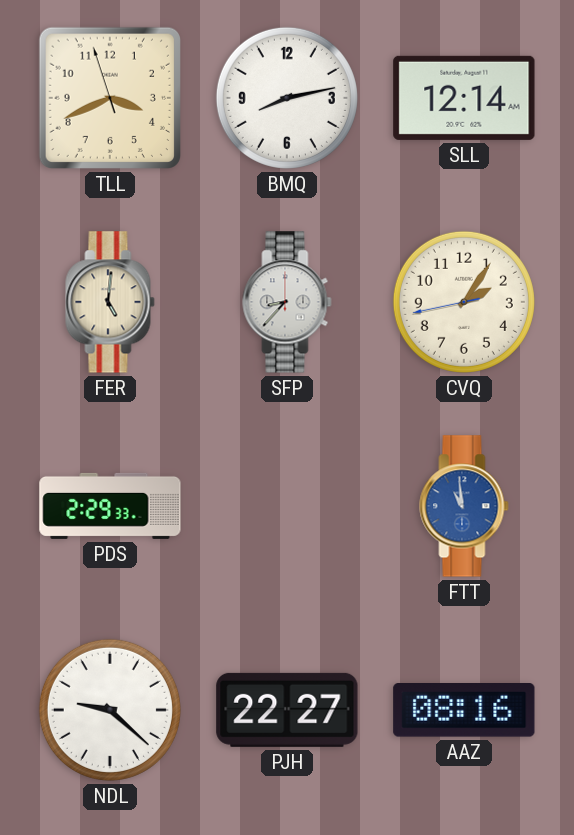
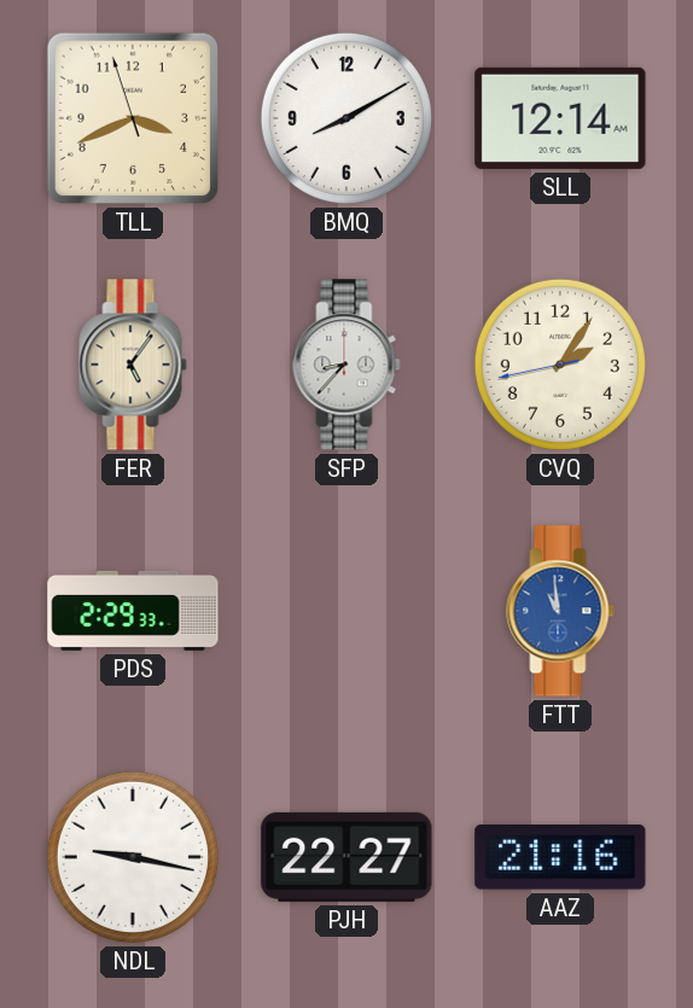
BMQ: 8:13 -> 8:10
FER: 5:01 -> 5:06
NDL: 9:22 -> 9:17
AAZ: 08:16 -> 21:16
